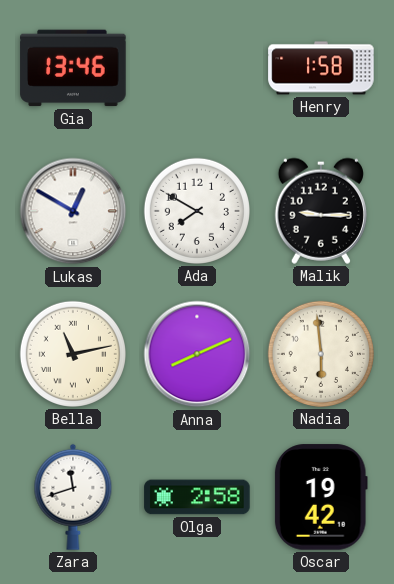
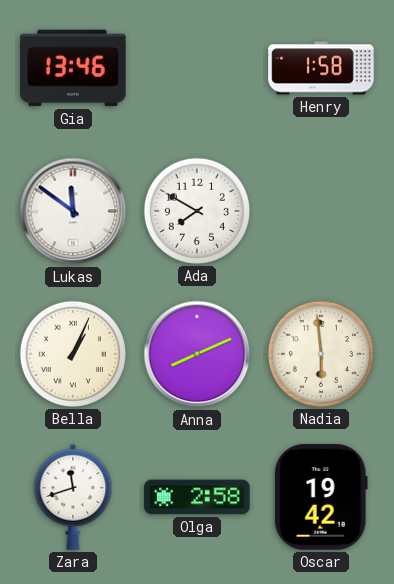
Lukas: 12:50 -> 11:51
Malik: 9:15 -> none
Bella: 11:13 -> 1:04
